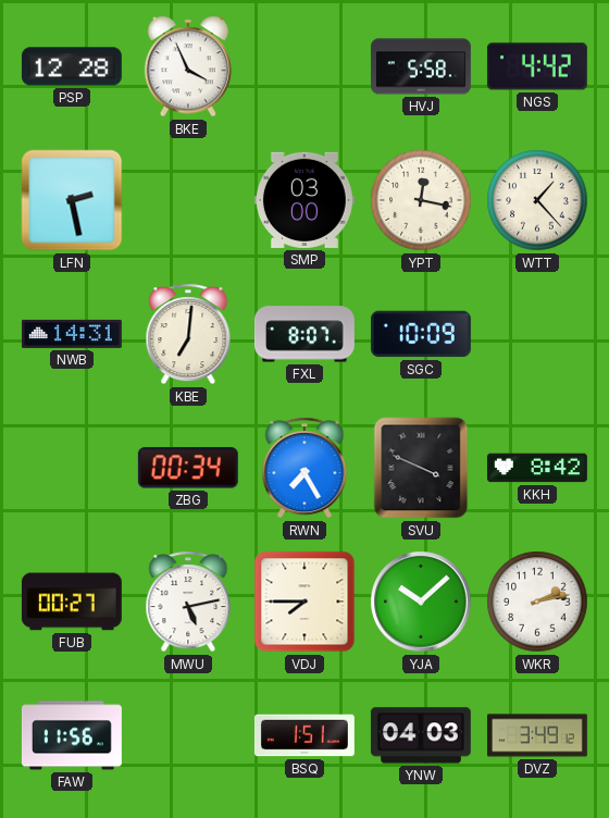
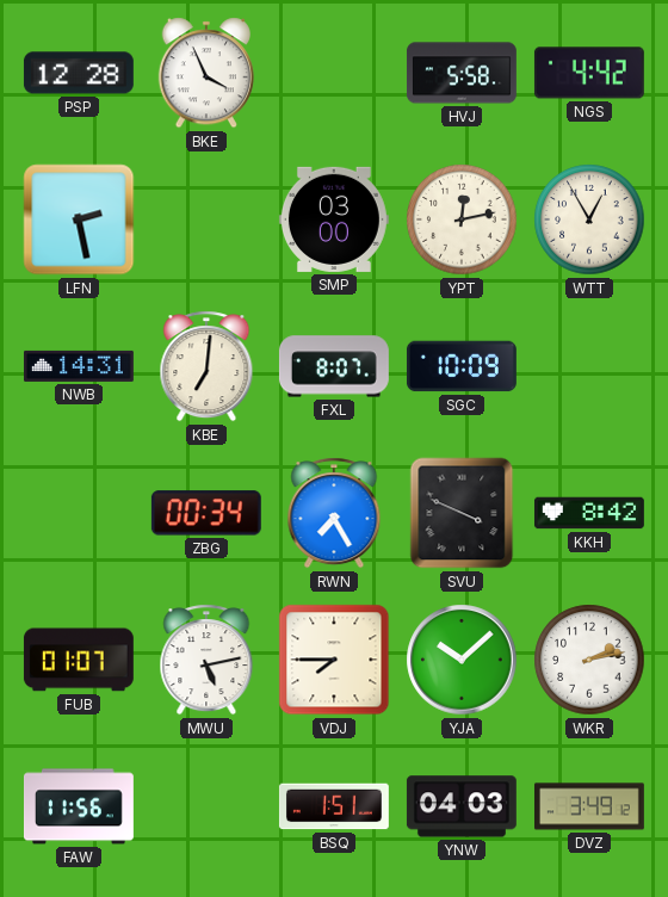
YPT: 12:17 -> 12:13
WTT: 1:23 -> 12:55
FUB: 00:27 -> 01:07
